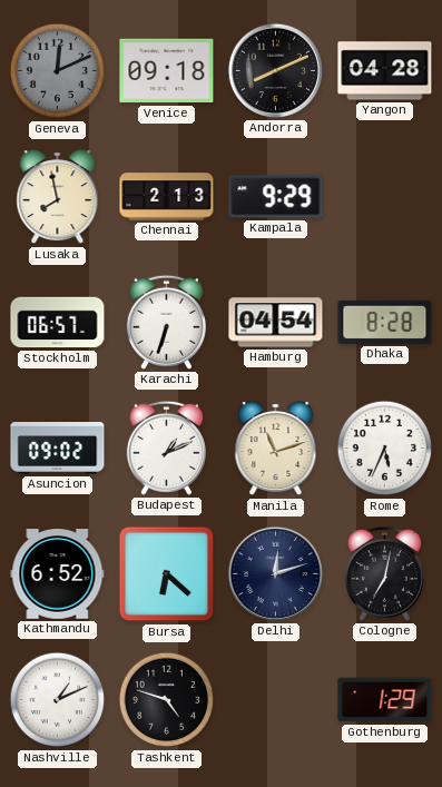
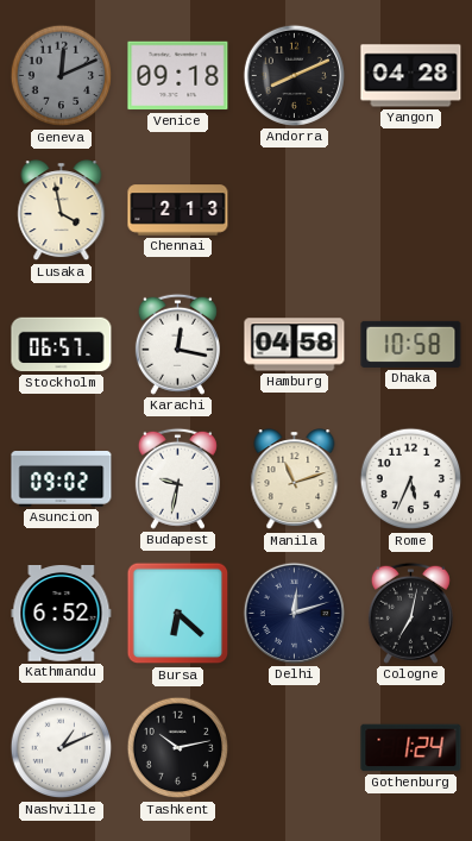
Lusaka: 7:58 -> 3:58
Kampala: 9:29 -> none
Karachi: 6:33 -> 12:17
Hamburg: 04:54 -> 04:58
Dhaka: 8:28 -> 10:58
Budapest: 1:11 -> 9:32
Tashkent: 4:48 -> 10:13
Gothenburg: 1:29 -> 1:24
